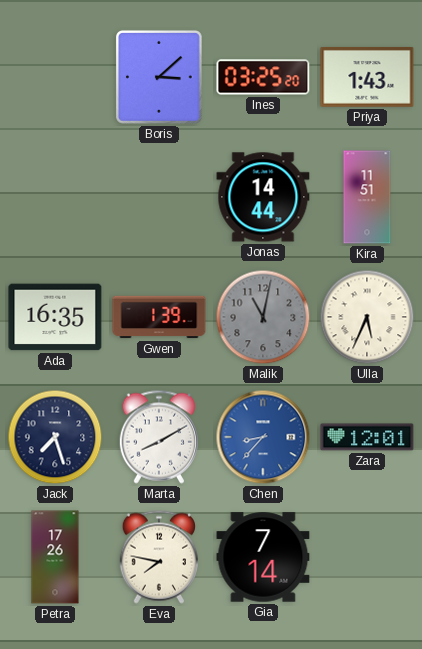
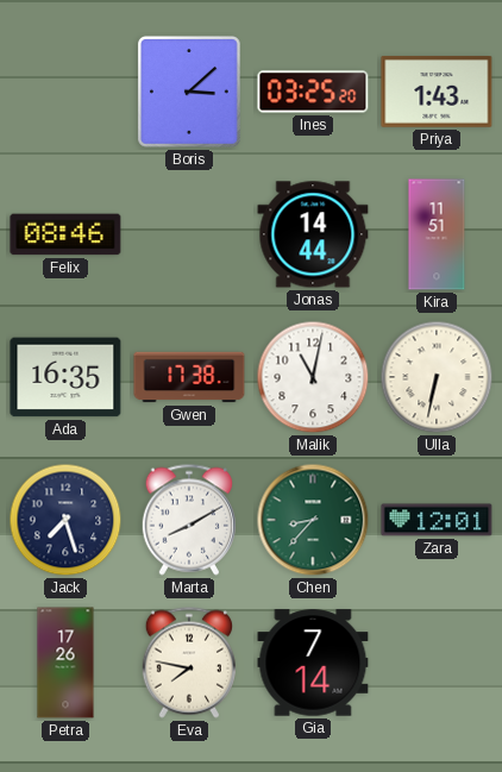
Felix: none -> 08:46
Gwen: 1:39 -> 17:38
Malik dial: grey -> white
Ulla: 5:34 -> 6:32
Chen dial: blue -> green
